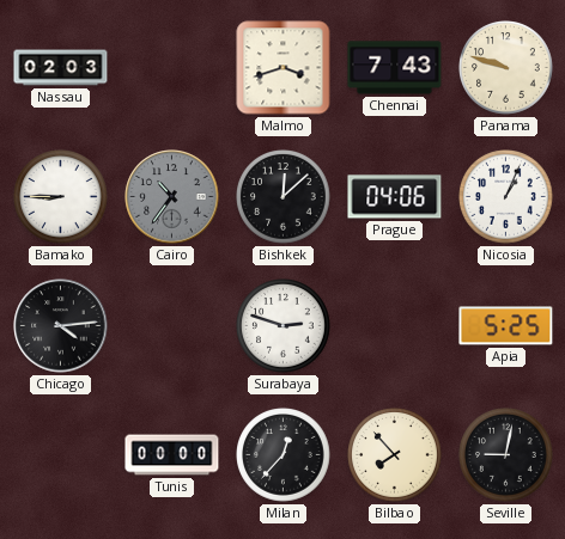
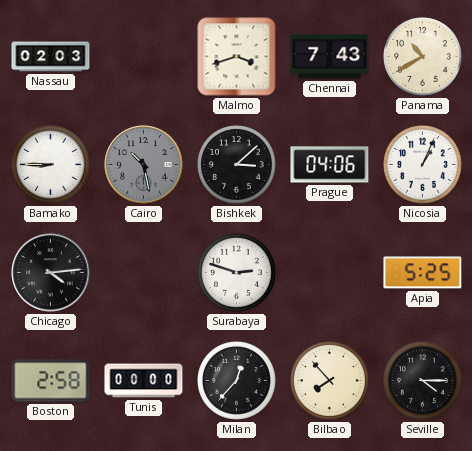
Panama: 9:48 -> 10:40
Cairo: 10:36 -> 10:28
Bishkek: 12:08 -> 3:08
Boston: none -> 2:58
Seville: 9:02 -> 4:15
